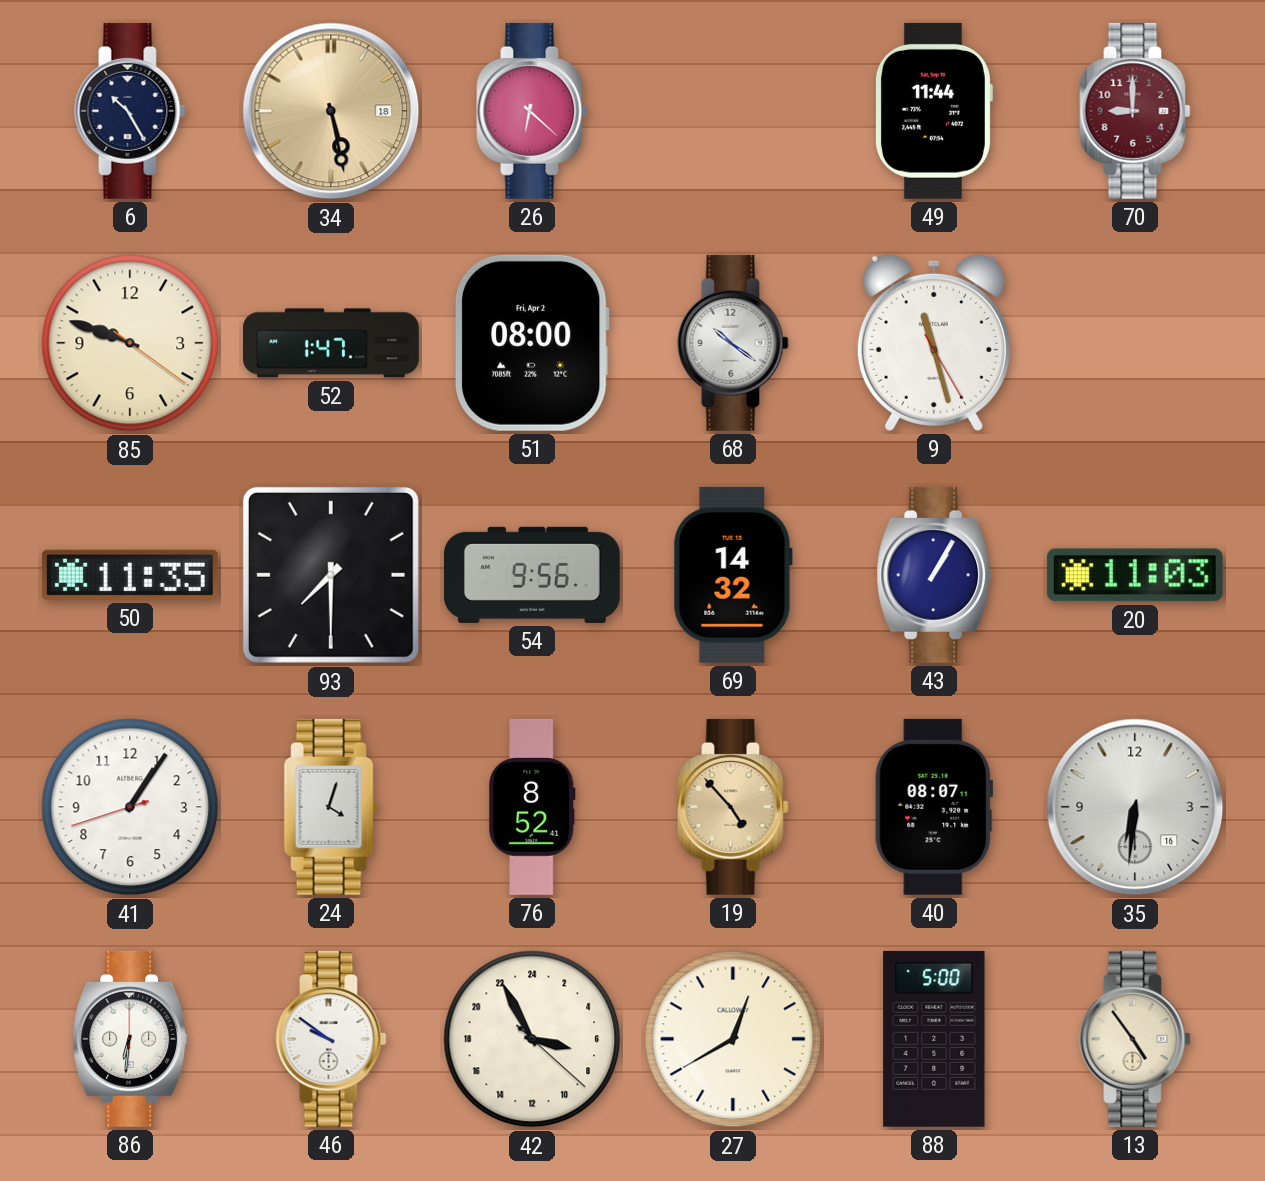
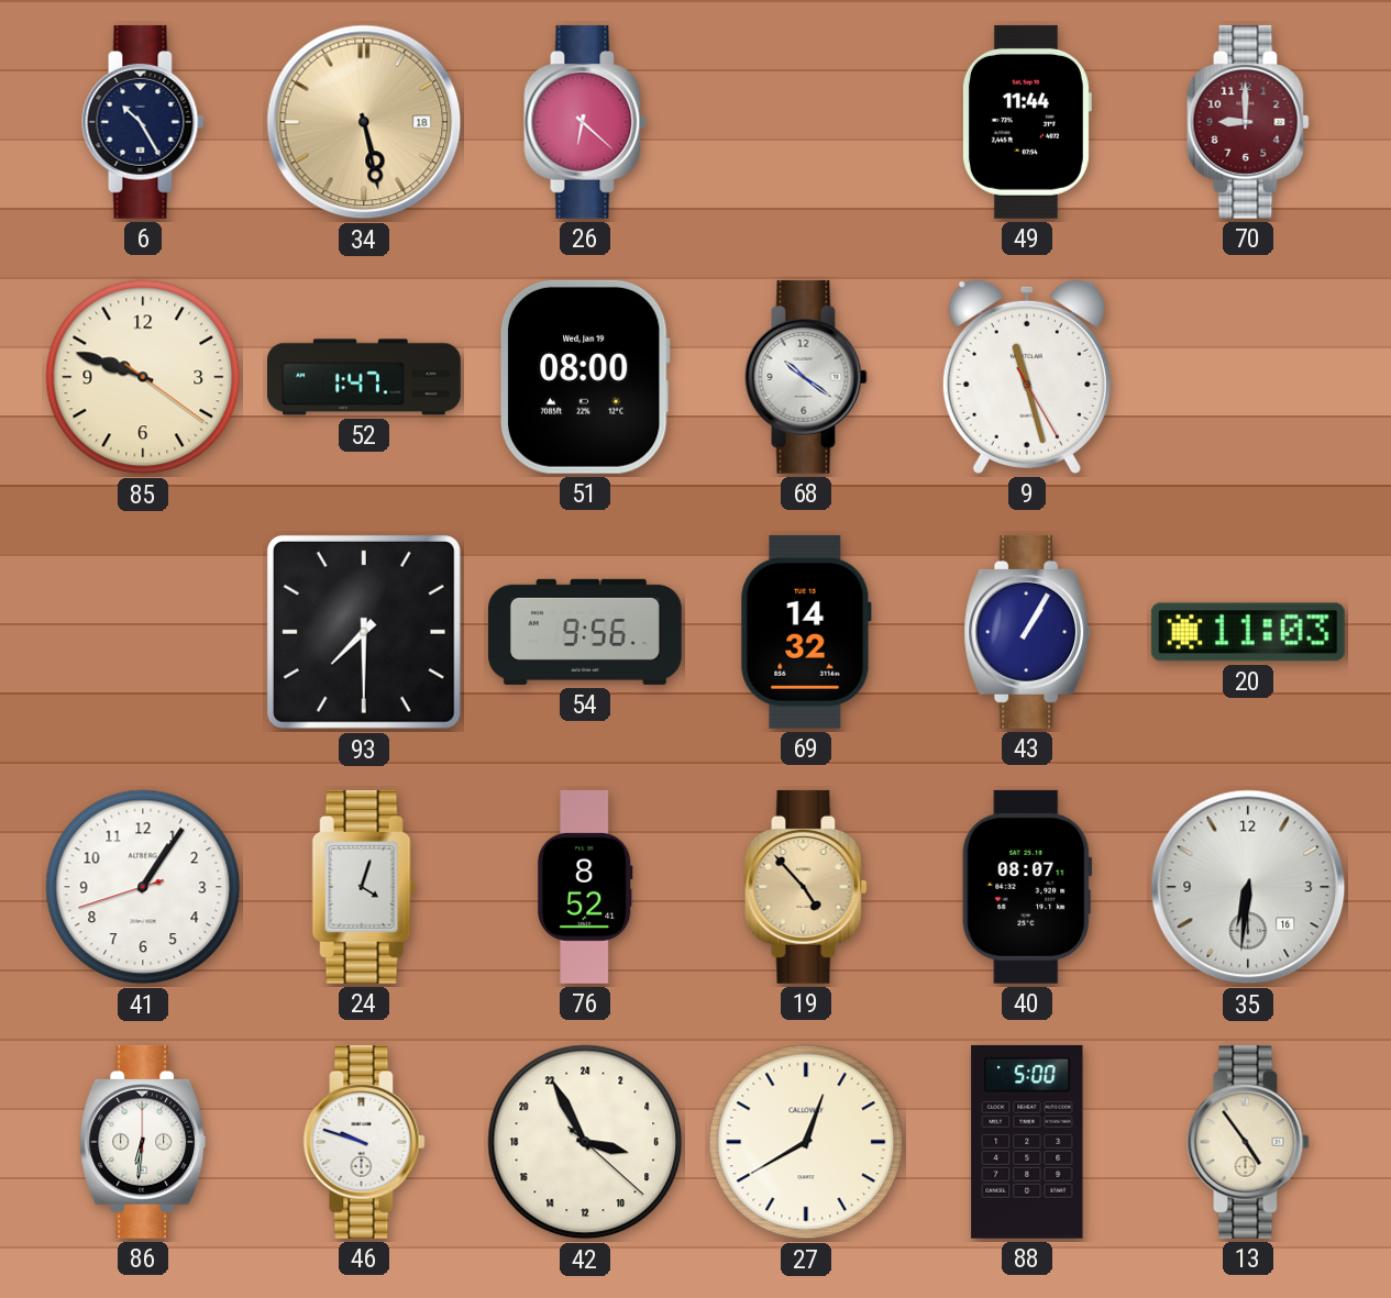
51 date: Fri, Apr 2 -> Wed, Jan 19
50: 11:35 -> none
46: 9:51 -> 9:48
